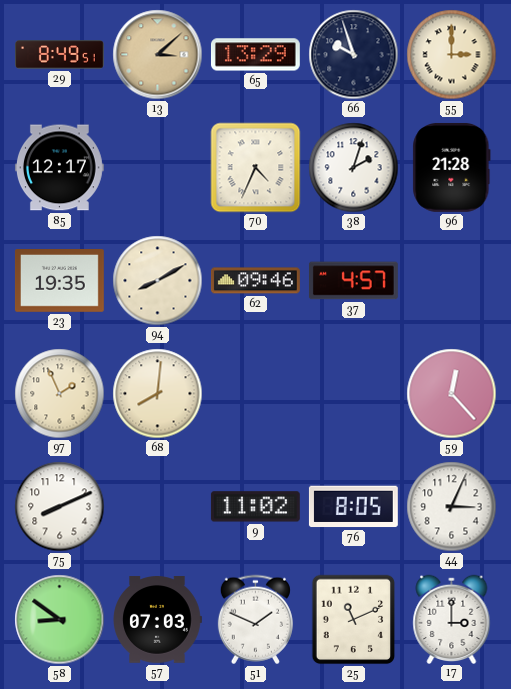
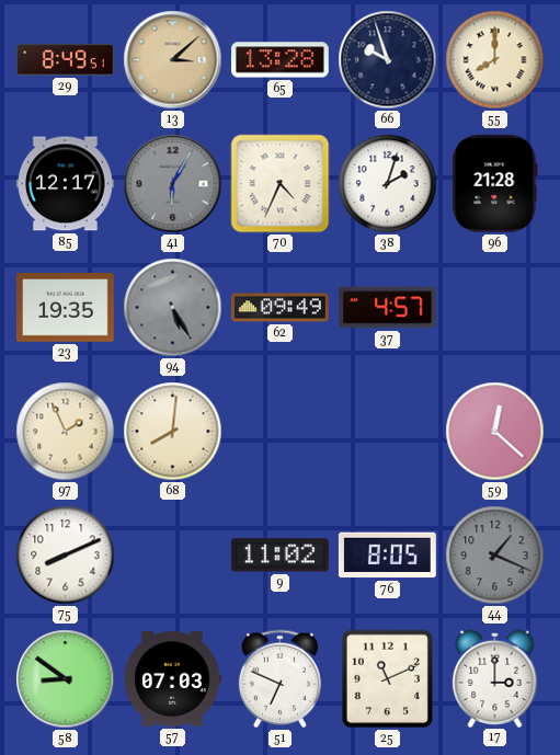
65: 13:29 -> 13:28
55: 3:00 -> 8:00
41: none -> 6:05
94: 8:10 -> 5:25
94 dial: cream -> grey
62: 09:46 -> 09:49
59: 12:23 -> 12:22
44: 3:04 -> 1:19
44 dial: white -> grey
51: 1:49 -> 6:49
